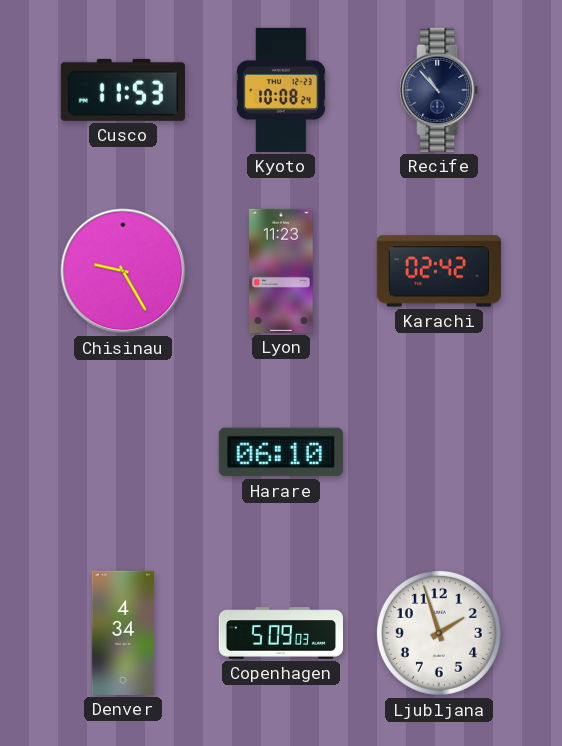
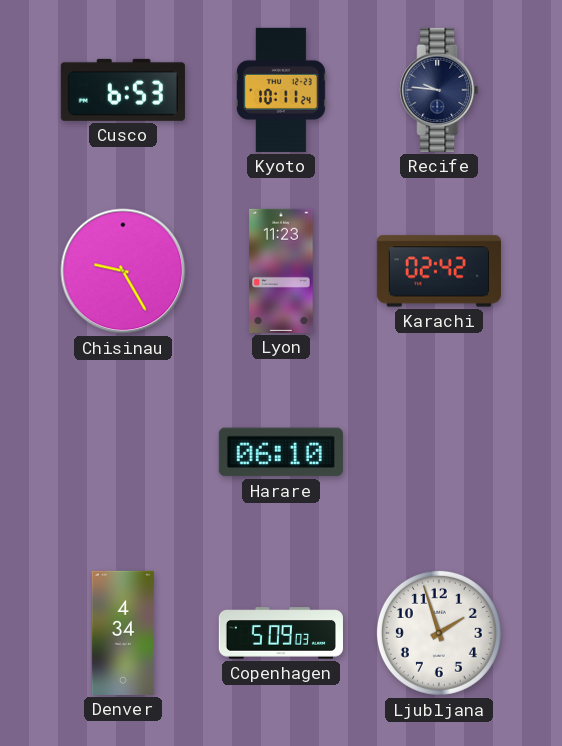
Cusco: 11:53 -> 6:53
Kyoto: 10:08 -> 10:11
Recife: 10:53 -> 9:46
